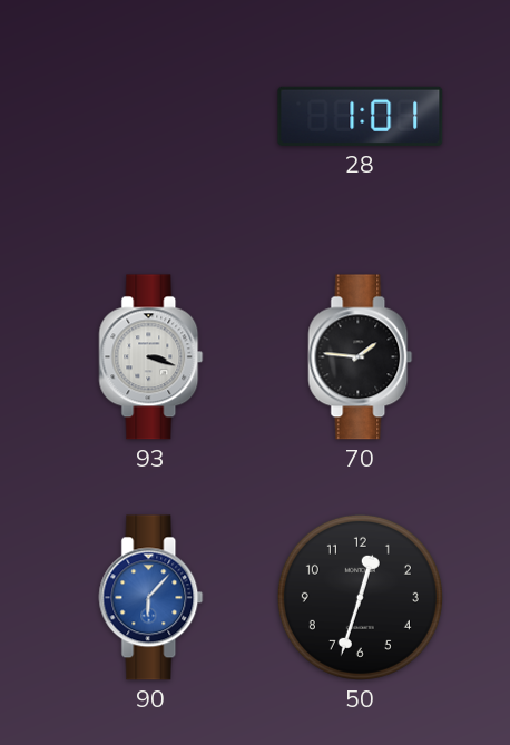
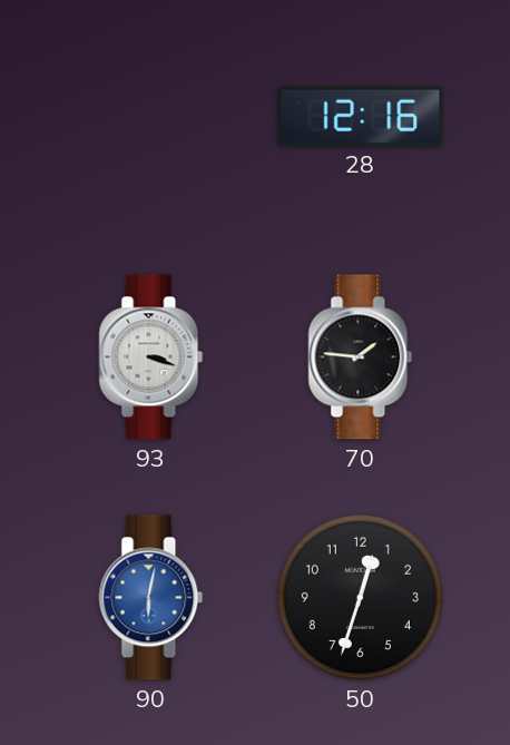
28: 1:01 -> 12:16
90: 6:07 -> 6:02
